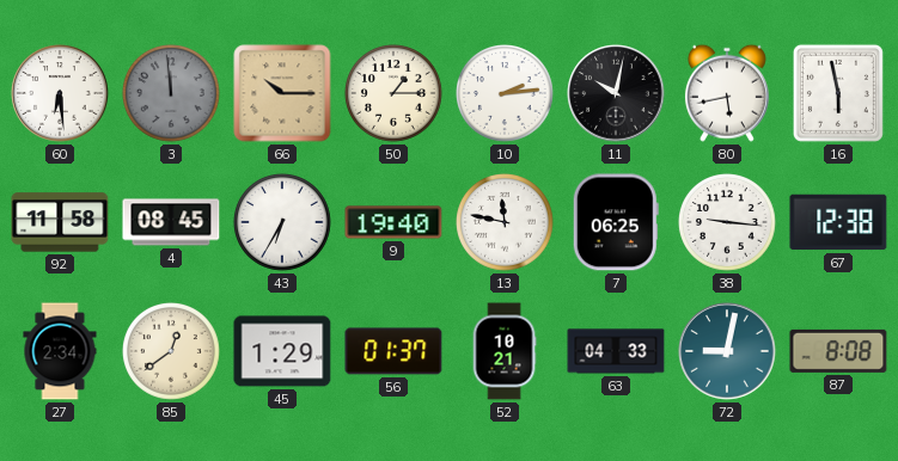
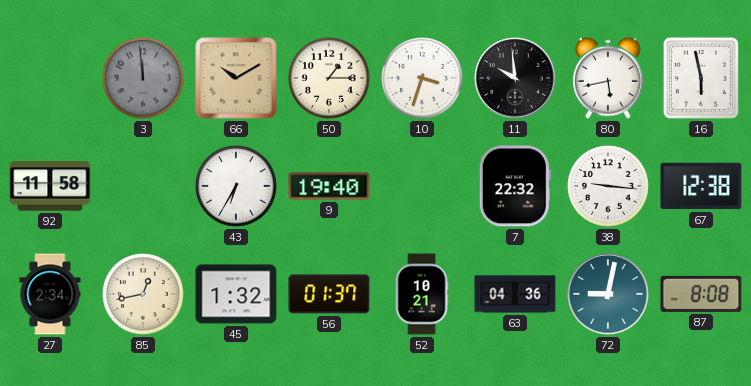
60: 6:29 -> none
66: 10:15 -> 10:10
10: 2:14 -> 3:33
11: 10:02 -> 9:59
4: 08:45 -> none
13: 11:47 -> none
7: 06:25 -> 22:32
85: 12:39 -> 12:43
45: 1:29 -> 1:32
63: 04:33 -> 04:36
